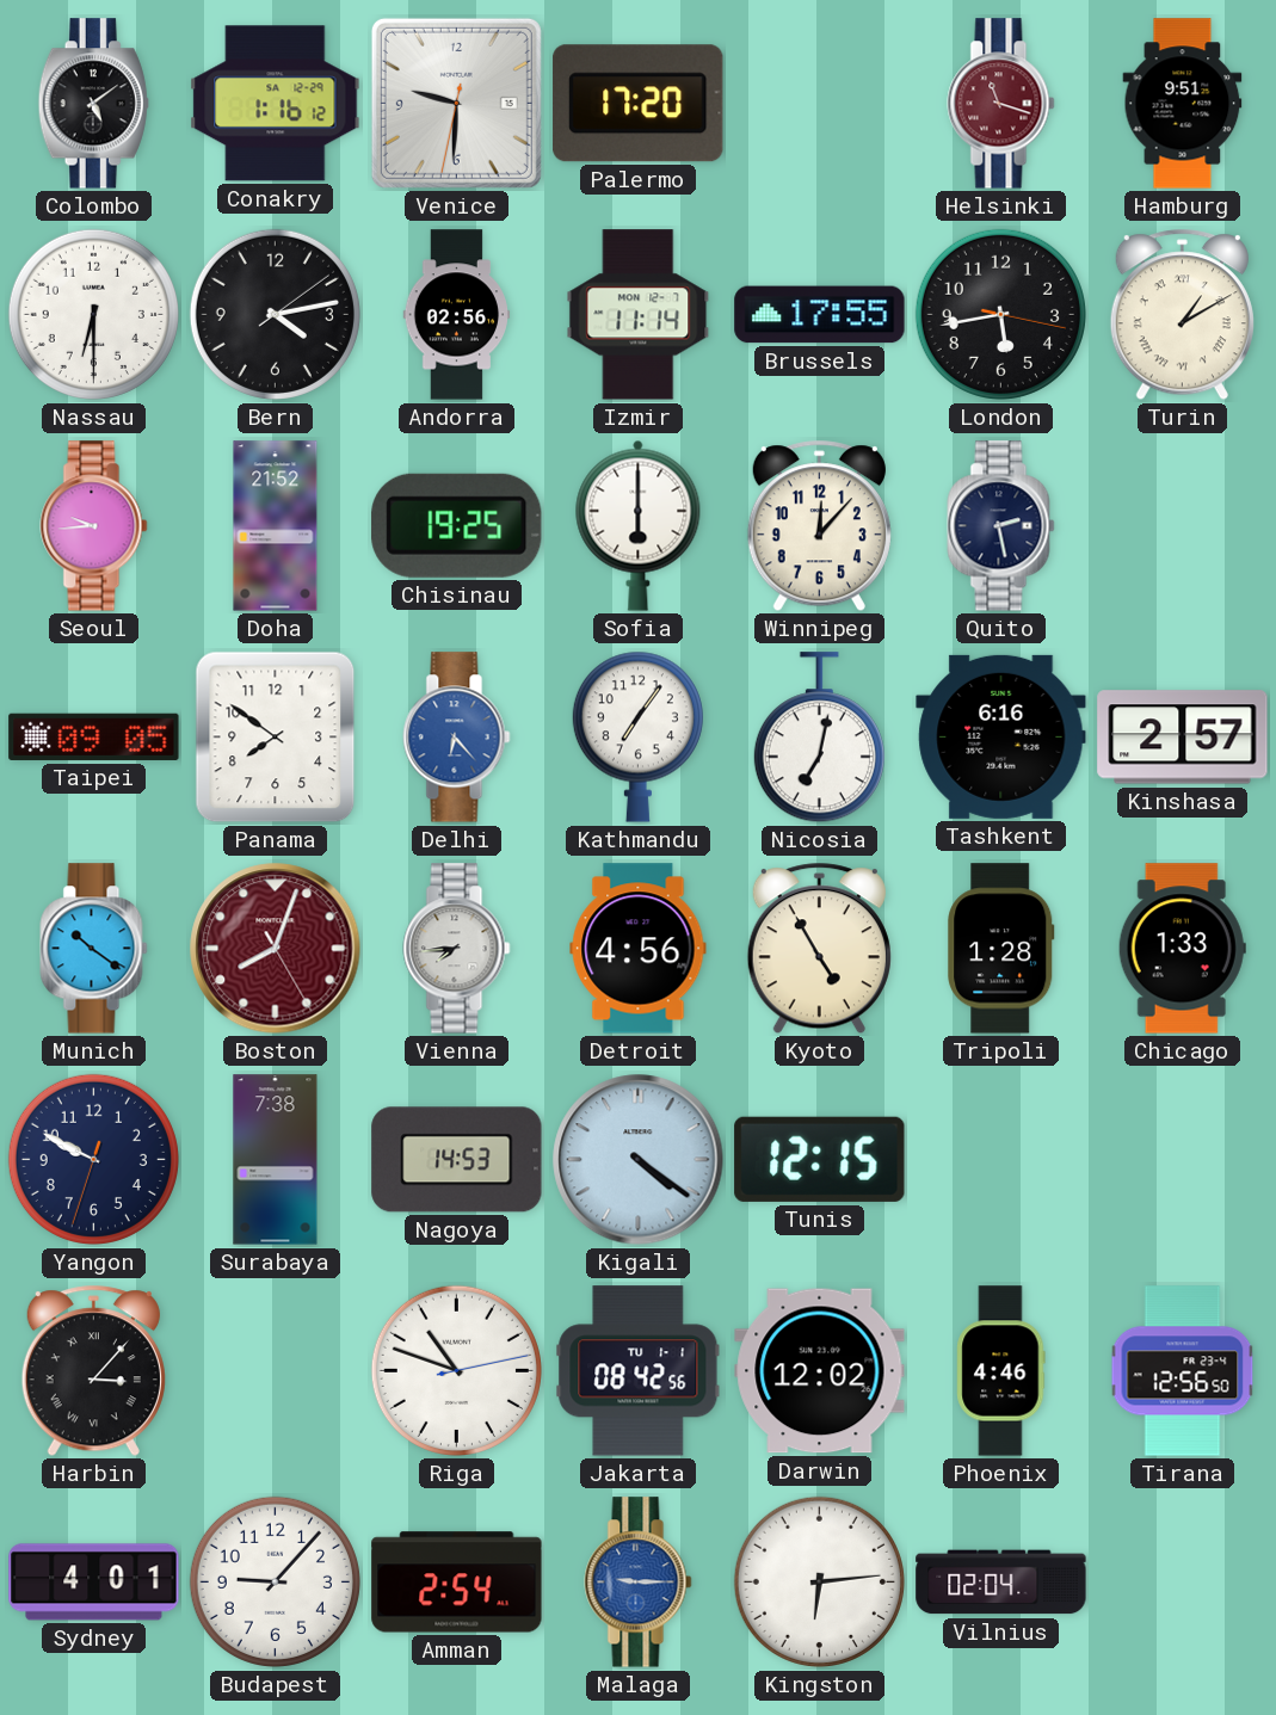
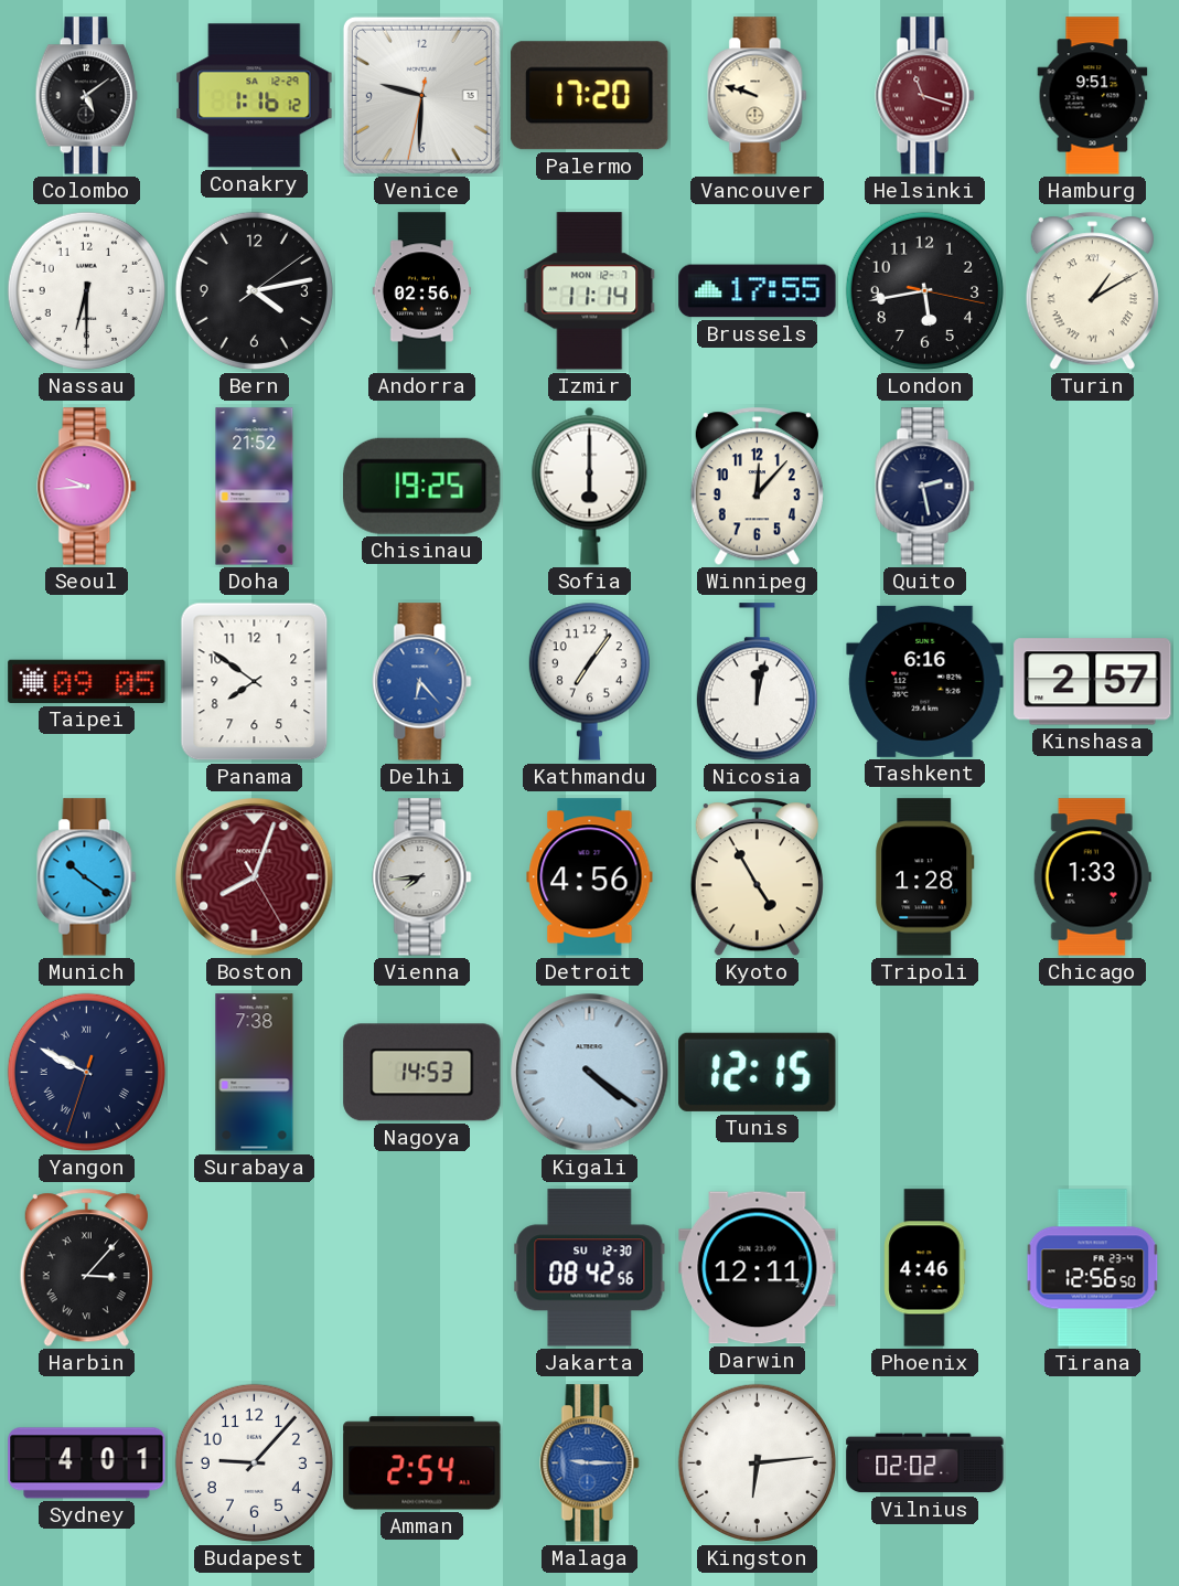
Vancouver: none -> 9:48
Nicosia: 7:02 -> 12:02
Yangon numerals: Arabic -> Roman
Riga: 10:48 -> none
Jakarta date: TU 1-1 -> SU 12-30
Darwin: 12:02 -> 12:11
Vilnius: 02:04 -> 02:02
